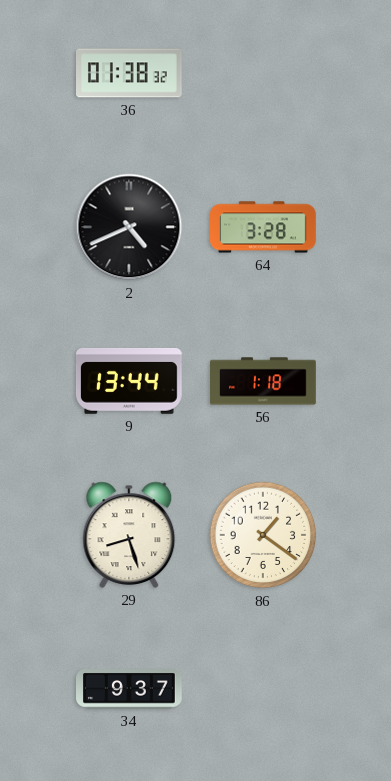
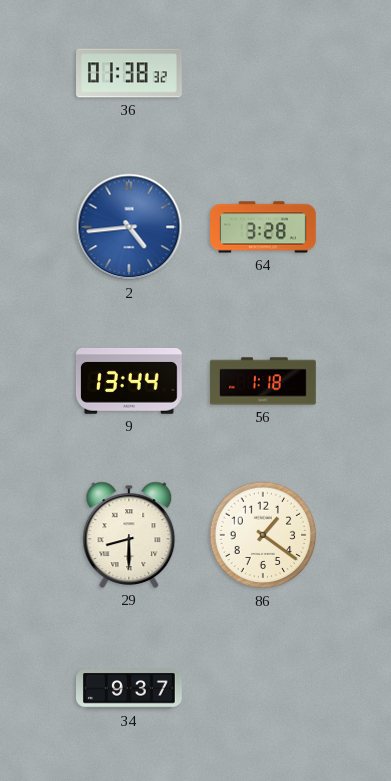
2: 4:41 -> 4:44
2 dial: black -> blue
29: 8:27 -> 8:30
